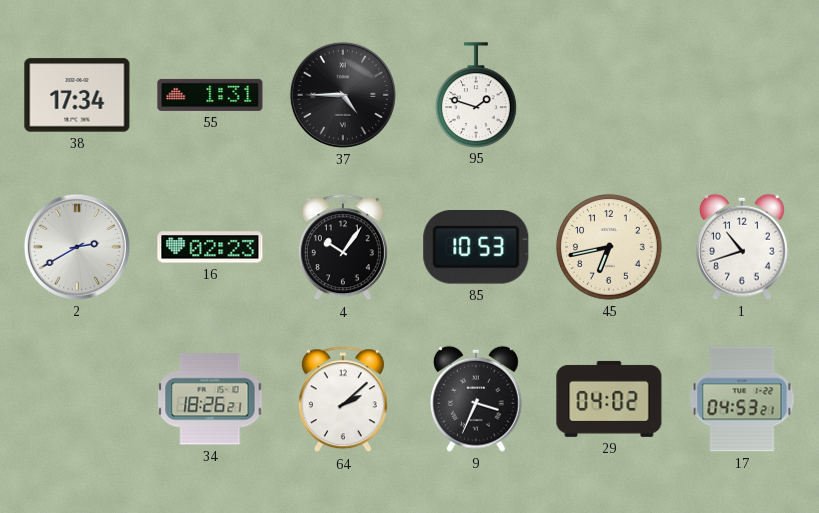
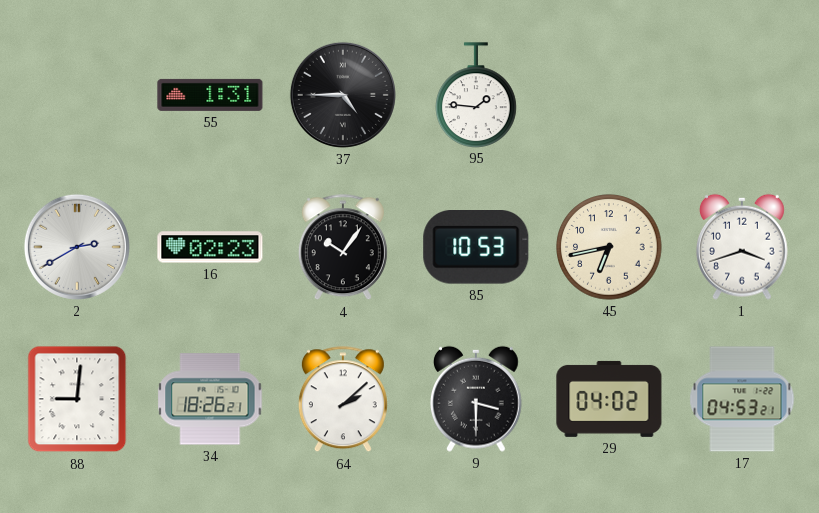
38: 17:34 -> none
95: 1:48 -> 1:46
1: 10:42 -> 3:42
88: none -> 9:01
9: 3:34 -> 3:30
